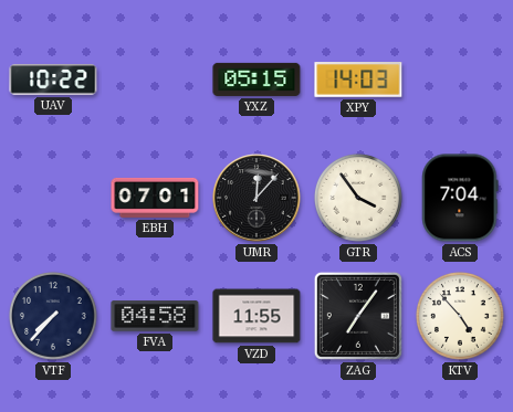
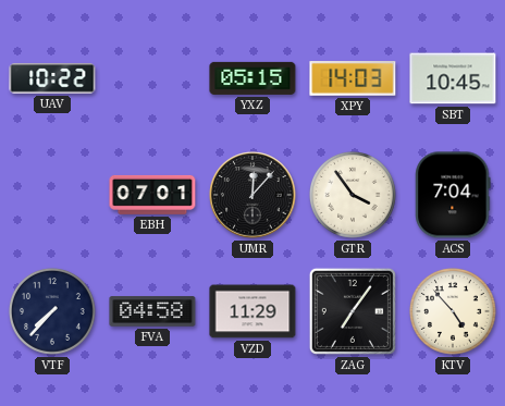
SBT: none -> 10:45
VZD: 11:55 -> 11:29
